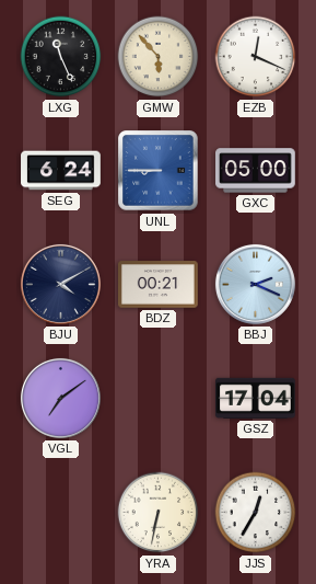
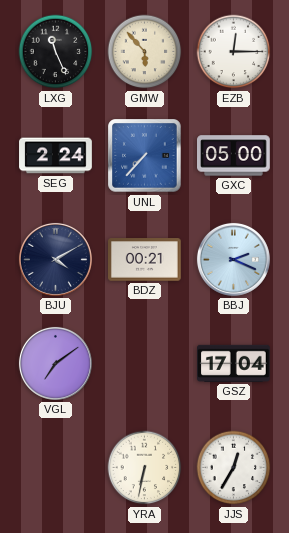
EZB: 12:19 -> 12:15
SEG: 6:24 -> 2:24
UNL: 8:45 -> 7:37
